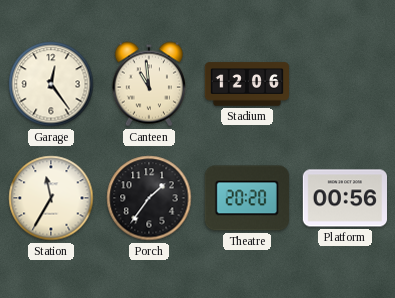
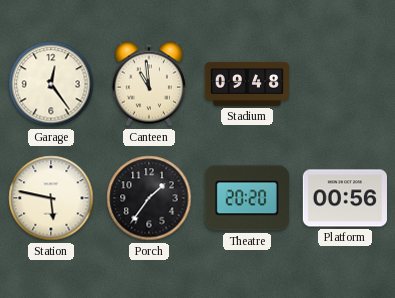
Stadium: 12:06 -> 09:48
Station: 11:35 -> 5:47
